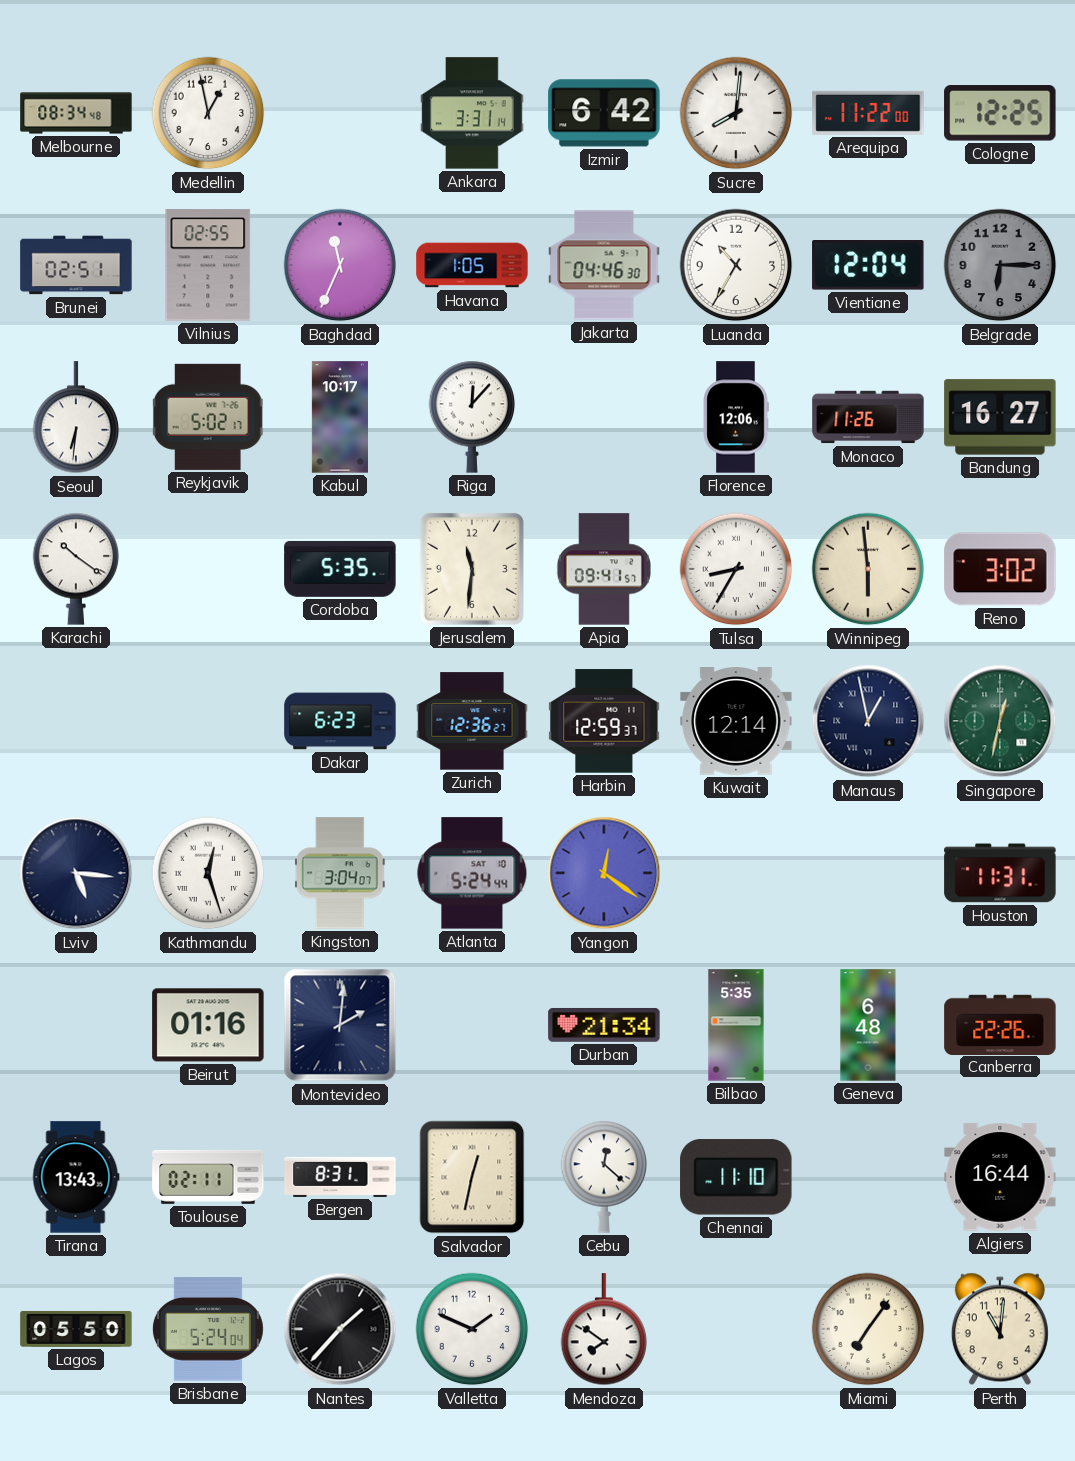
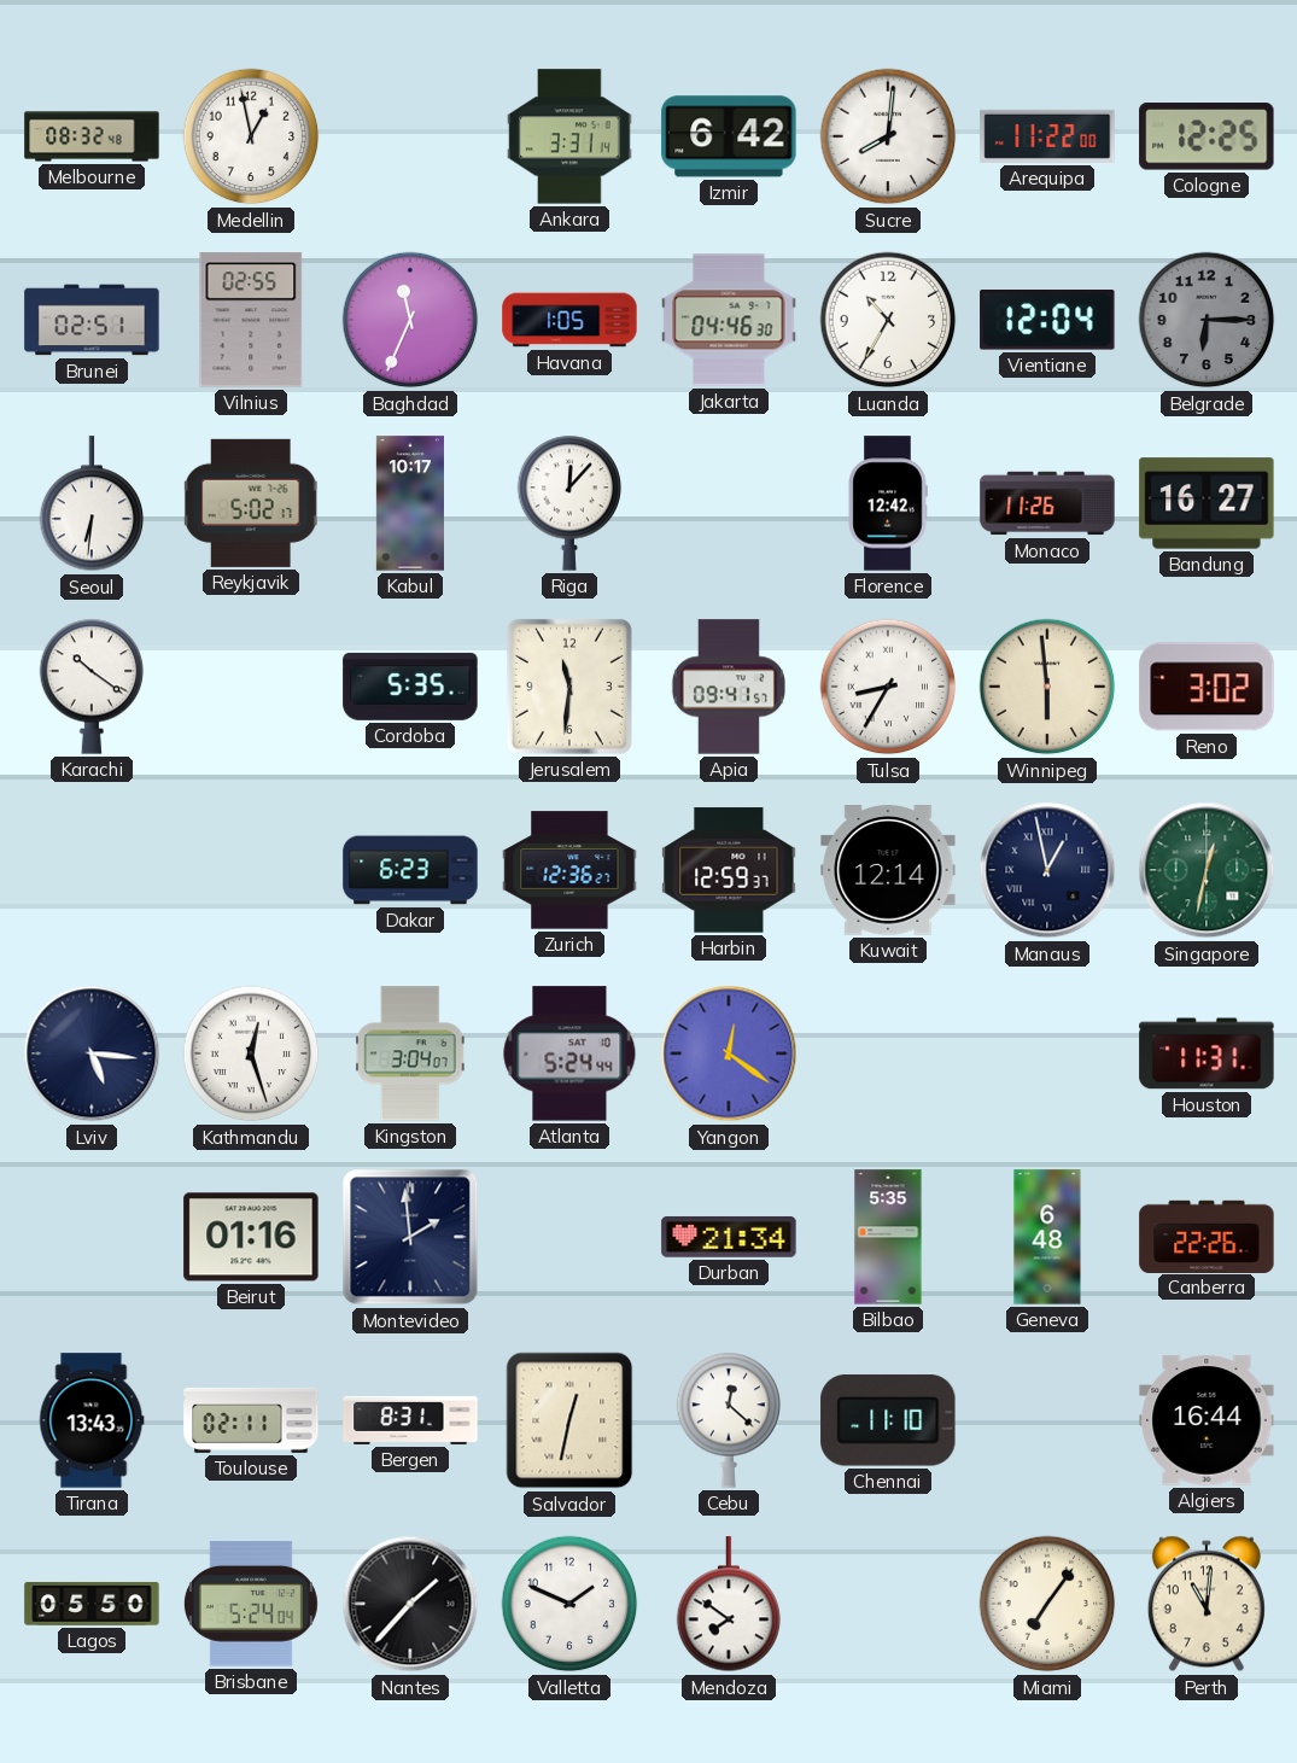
Melbourne: 08:34 -> 08:32
Florence: 12:06 -> 12:42
Montevideo: 2:01 -> 1:59
